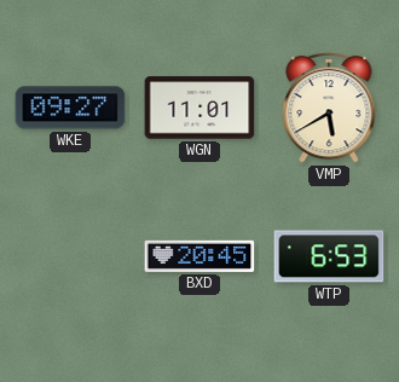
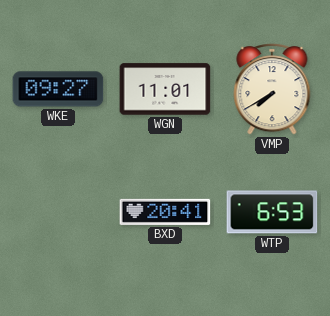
VMP: 5:40 -> 7:40
BXD: 20:45 -> 20:41
